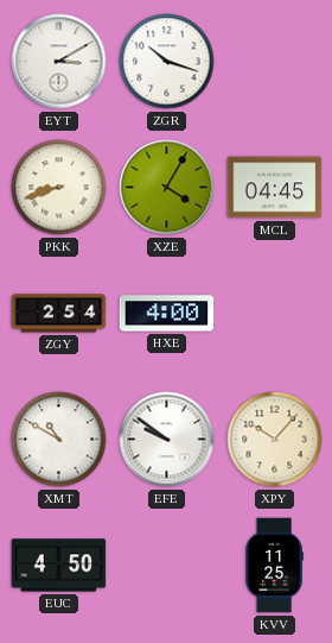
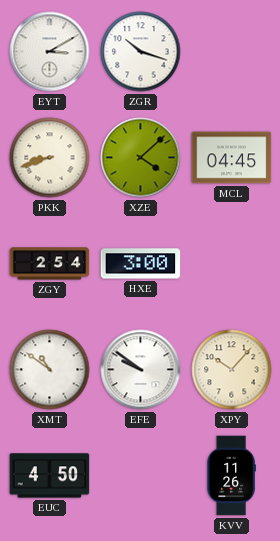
XZE: 4:05 -> 4:08
HXE: 4:00 -> 3:00
XMT: 10:50 -> 10:51
KVV: 11:25 -> 11:26
